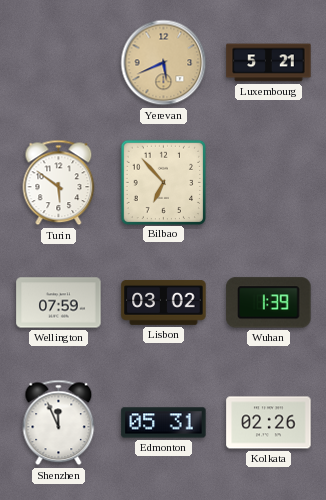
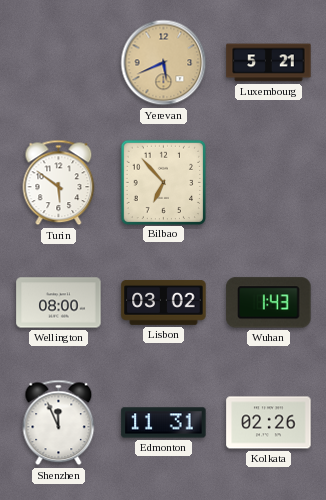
Wellington: 07:59 -> 08:00
Wuhan: 1:39 -> 1:43
Edmonton: 05:31 -> 11:31
